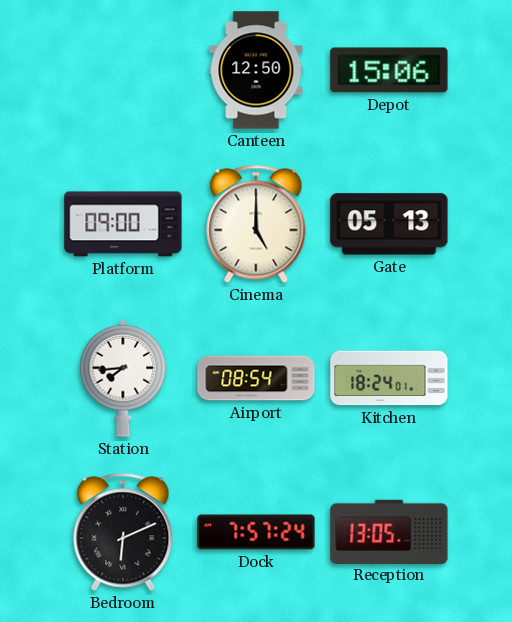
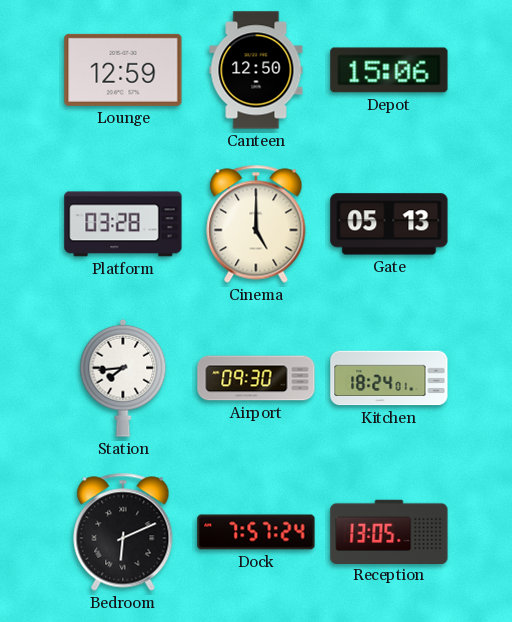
Lounge: none -> 12:59
Platform: 09:00 -> 03:28
Airport: 08:54 -> 09:30
